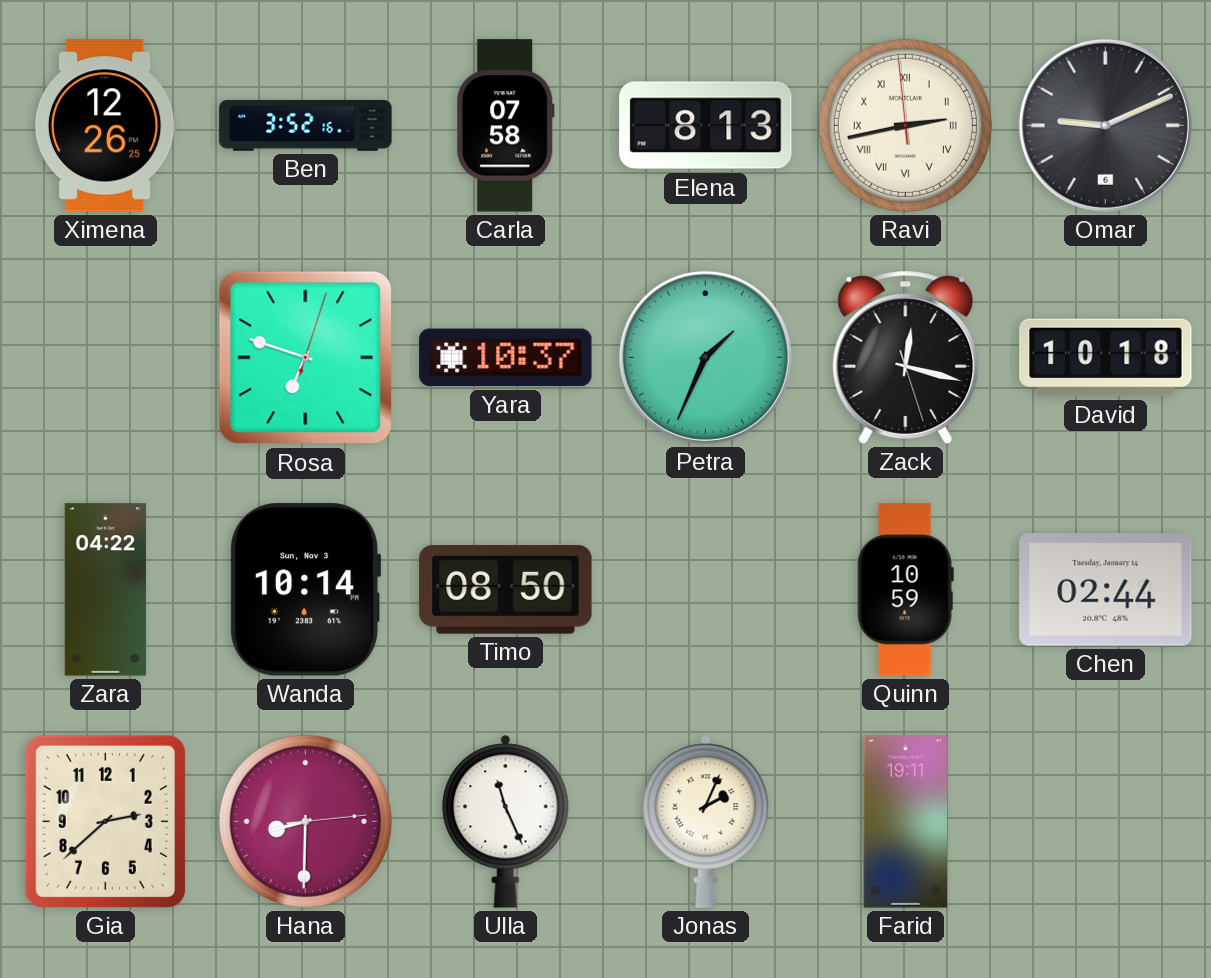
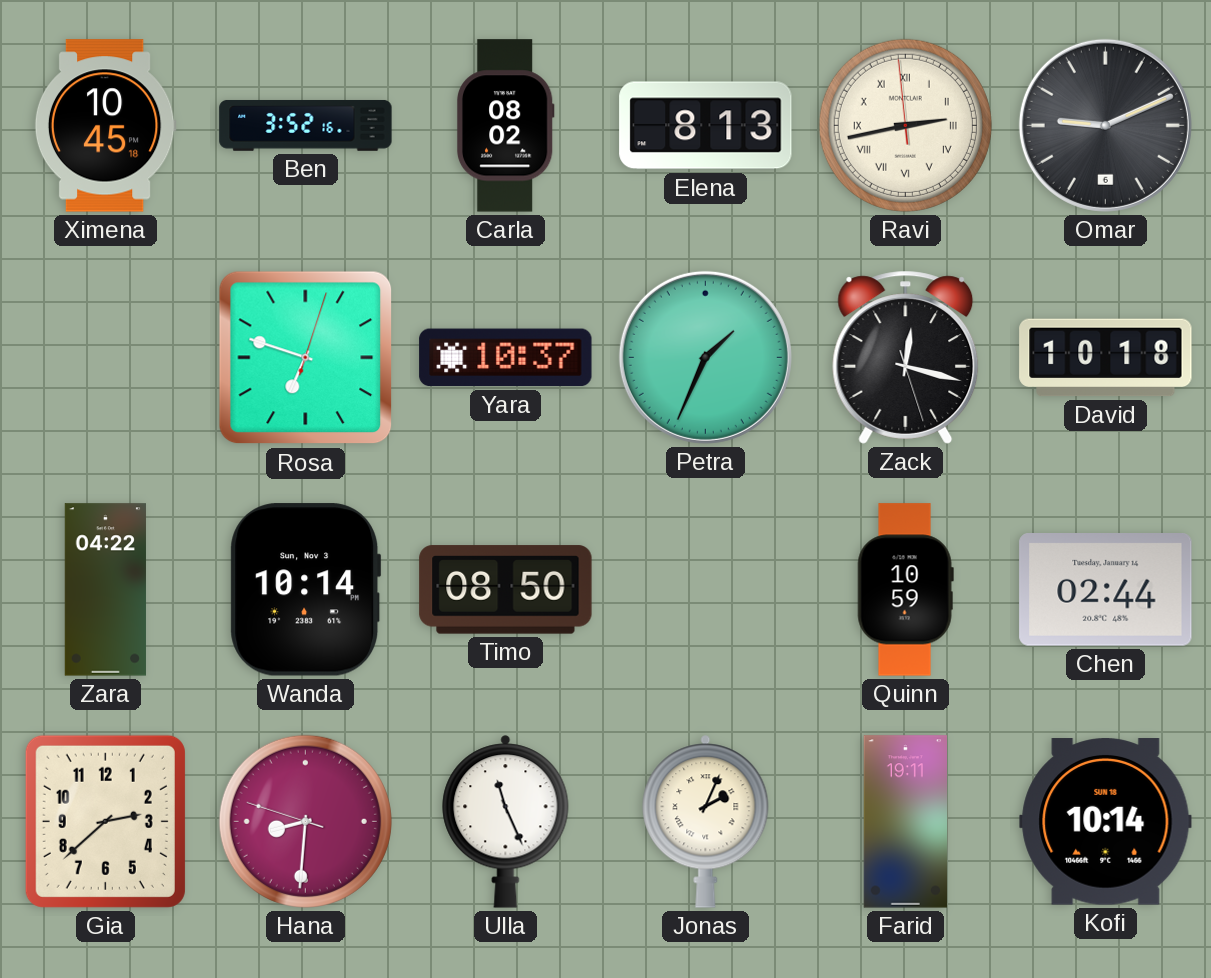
Ximena: 12:26 -> 10:45
Carla: 07:58 -> 08:02
Hana: 8:30:14 -> 8:30:48
Kofi: none -> 10:14
